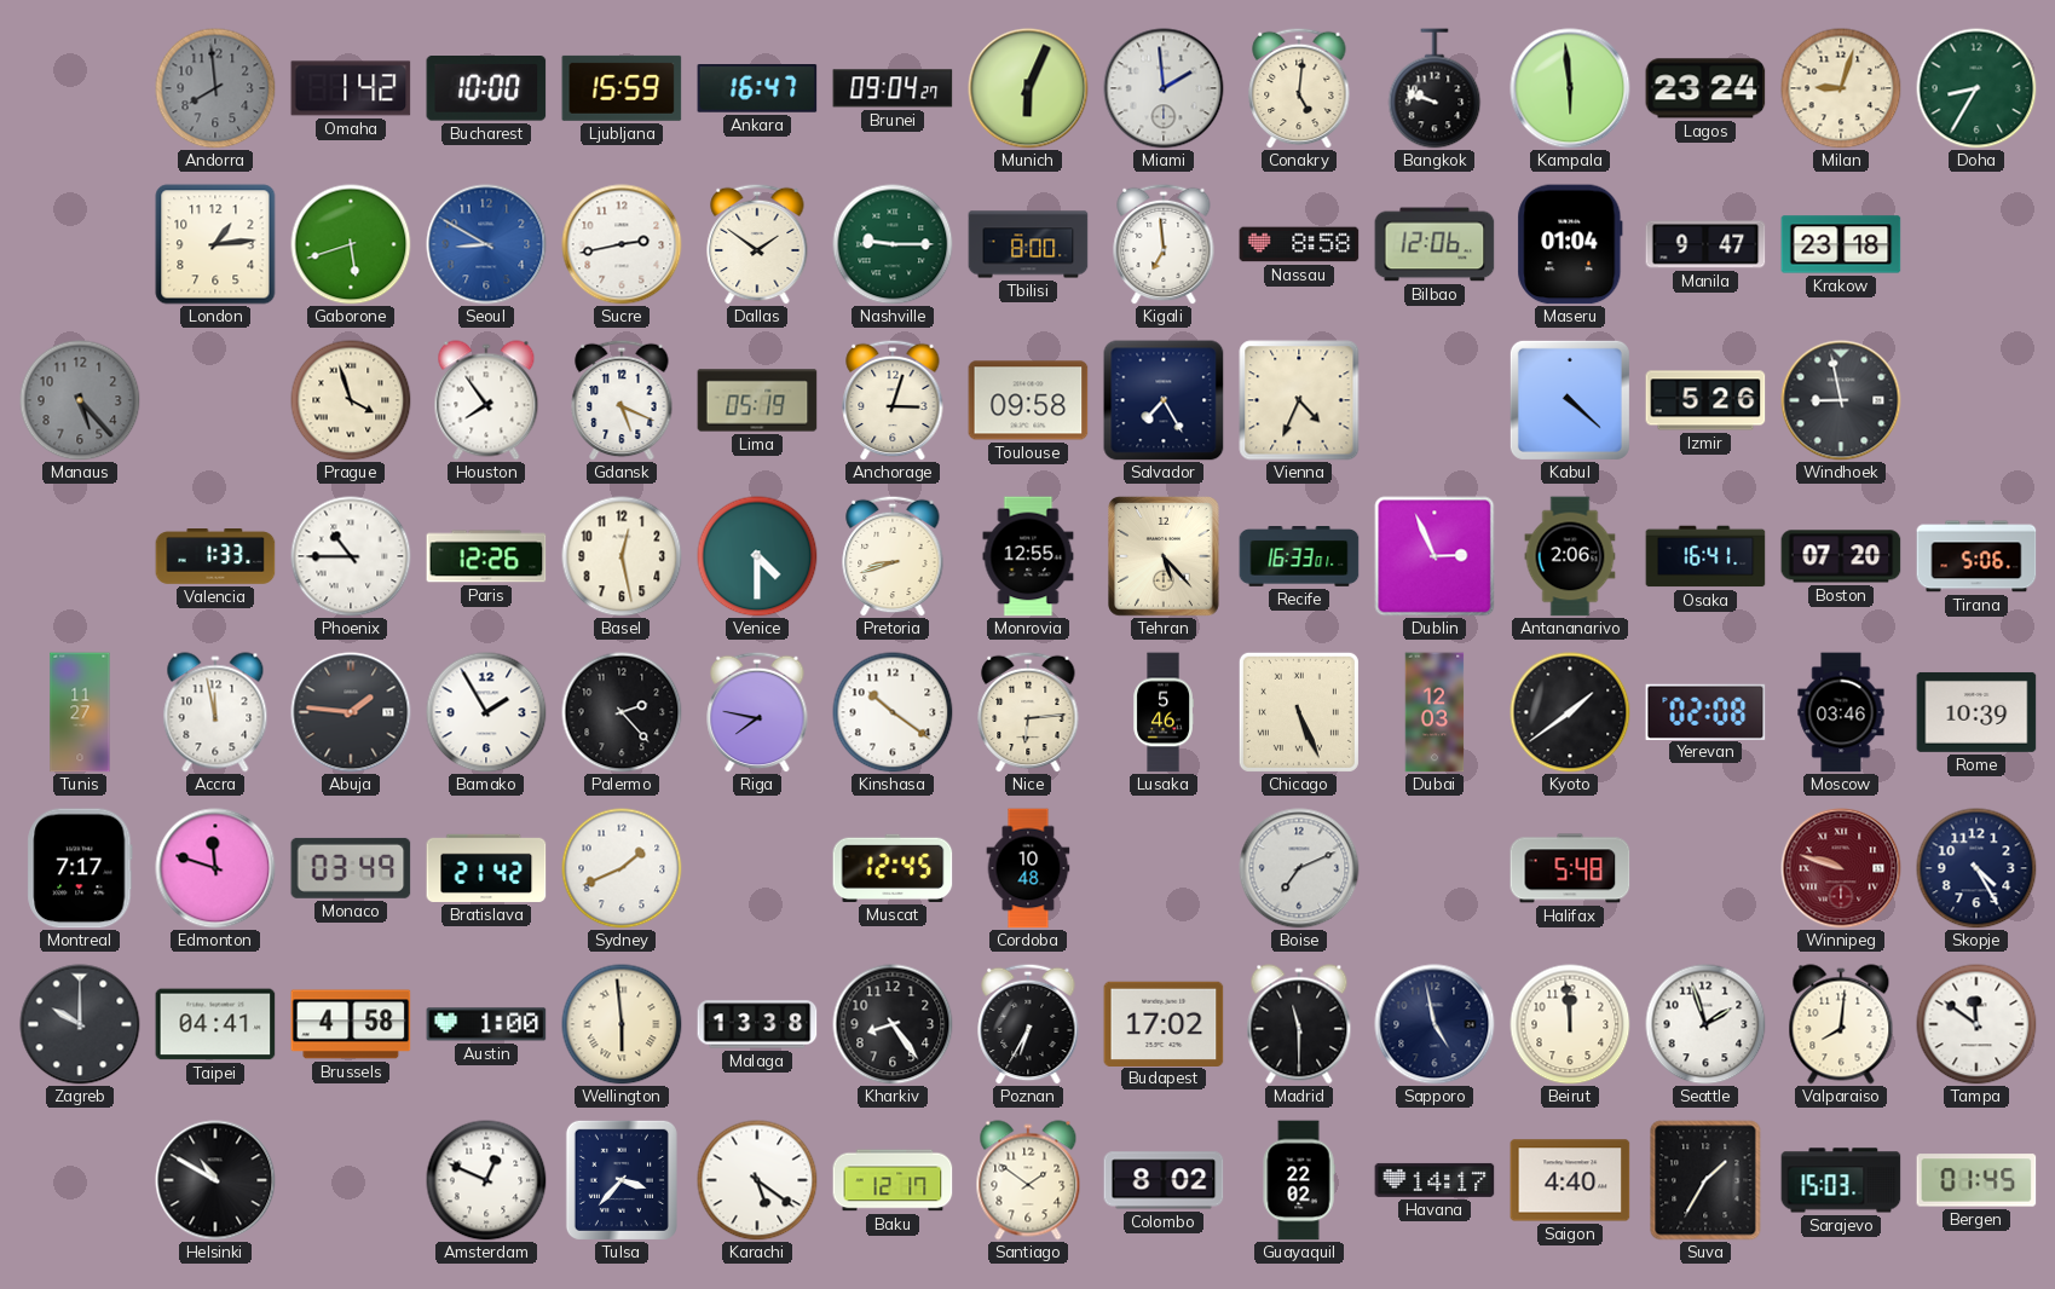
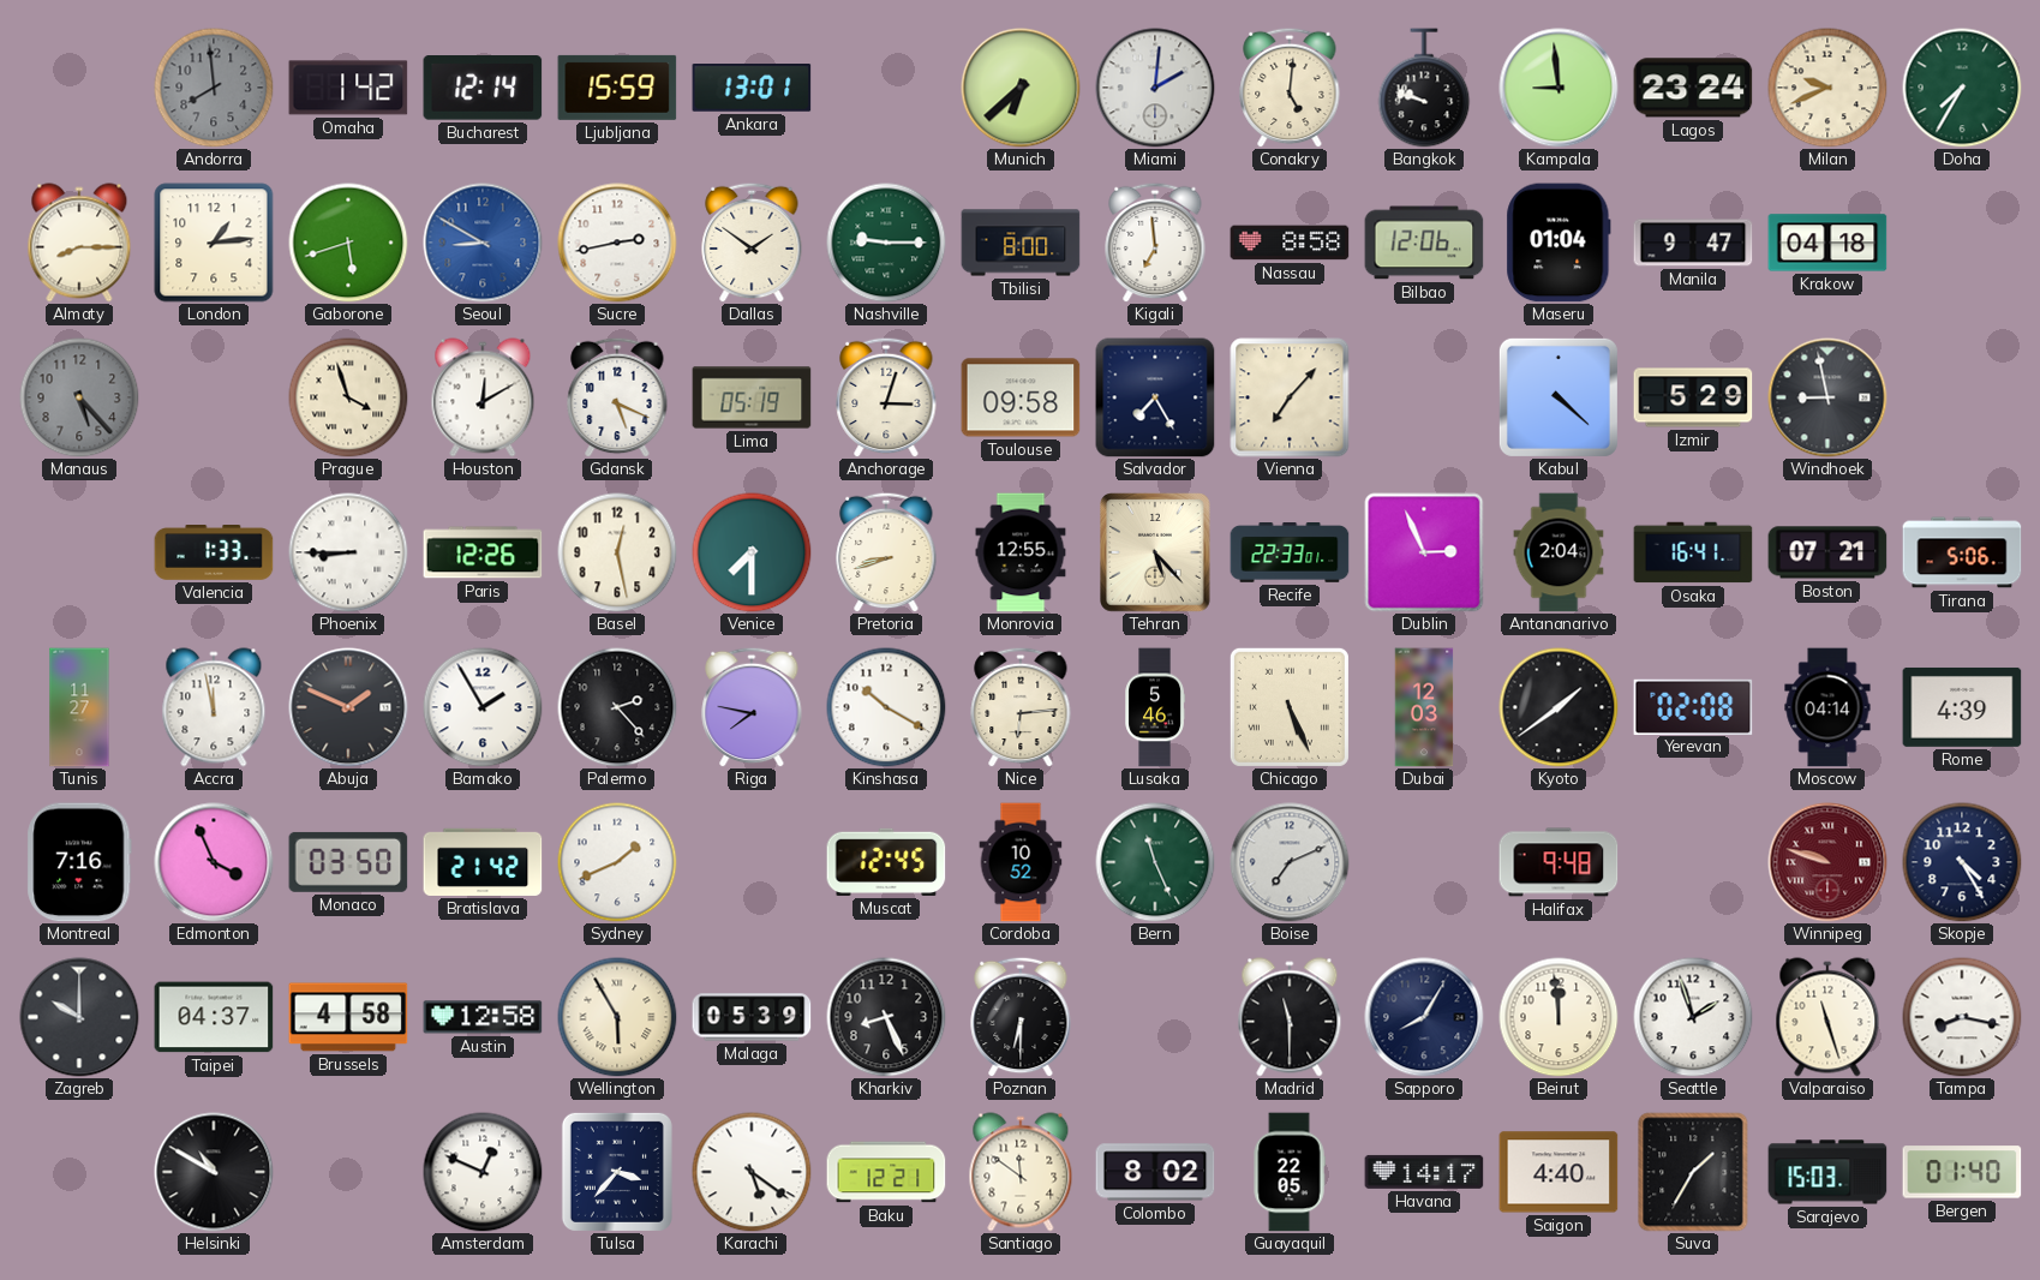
Bucharest: 10:00 -> 12:14
Ankara: 16:47 -> 13:01
Brunei: 09:04 -> none
Munich: 6:04 -> 6:38
Miami: 1:59 -> 2:01
Kampala: 5:59 -> 8:59
Milan: 9:03 -> 9:41
Doha: 8:35 -> 7:35
Almaty: none -> 8:15
Krakow: 23:18 -> 04:18
Houston: 7:54 -> 12:10
Vienna: 4:34 -> 7:07
Izmir: 5:26 -> 5:29
Phoenix: 10:45 -> 8:45
Venice: 4:30 -> 7:30
Recife: 16:33 -> 22:33
Antananarivo: 2:06 -> 2:04
Boston: 07:20 -> 07:21
Abuja: 1:46 -> 1:49
Kinshasa: 10:21 -> 10:20
Moscow: 03:46 -> 04:14
Rome: 10:39 -> 4:39
Montreal: 7:17 -> 7:16
Edmonton: 11:48 -> 3:56
Monaco: 03:49 -> 03:50
Cordoba: 10:48 -> 10:52
Bern: none -> 11:26
Halifax: 5:48 -> 9:48
Taipei: 04:41 -> 04:37
Austin: 1:00 -> 12:58
Wellington: 5:59 -> 5:55
Malaga: 13:38 -> 05:39
Kharkiv: 8:24 -> 8:26
Poznan: 6:35 -> 6:30
Budapest: 17:02 -> none
Sapporo: 4:58 -> 8:05
Valparaiso: 8:01 -> 11:27
Tampa: 11:51 -> 8:17
Baku: 12:17 -> 12:21
Santiago: 1:51 -> 11:51
Guayaquil: 22:02 -> 22:05
Bergen: 01:45 -> 01:40
